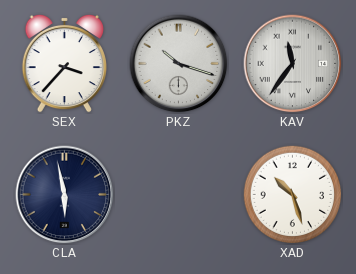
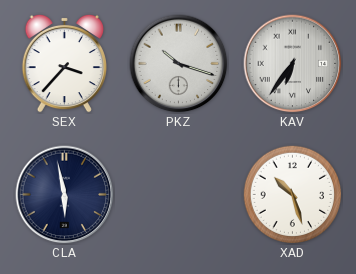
KAV: 11:36 -> 6:36
